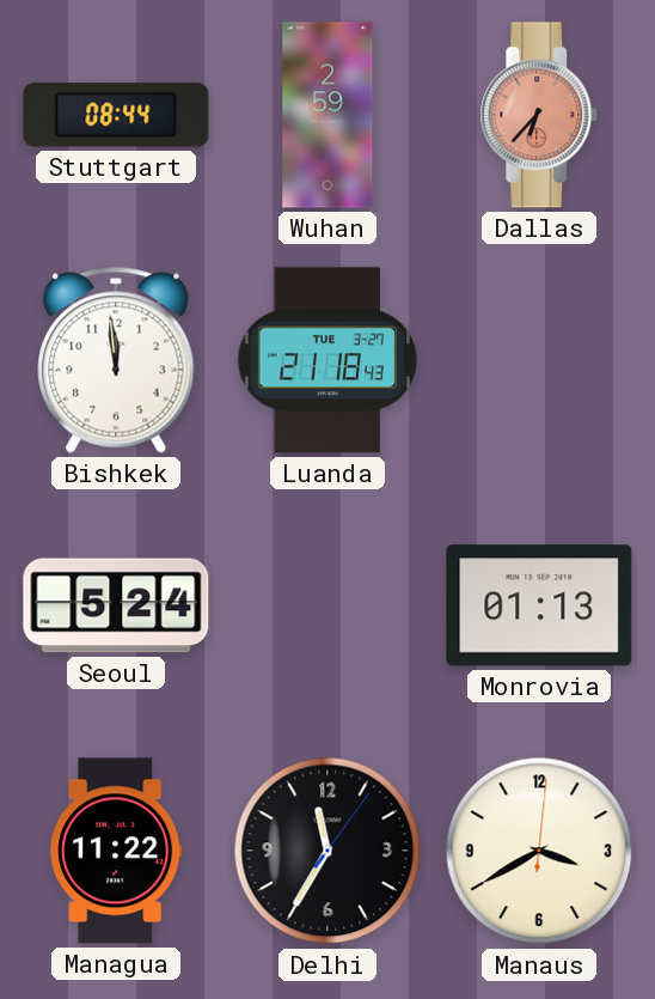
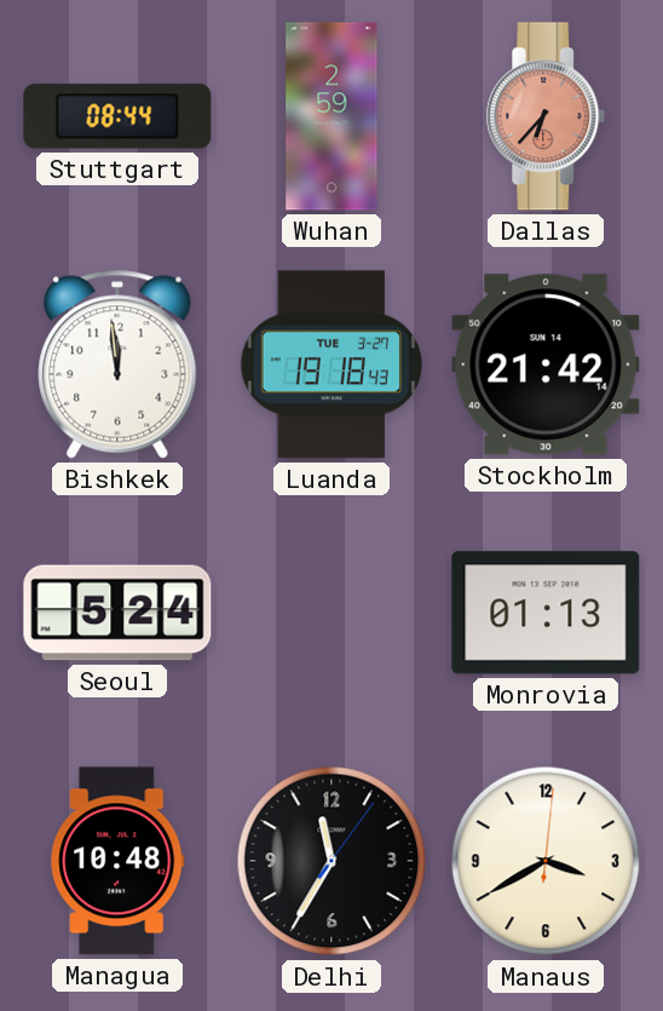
Luanda: 21:18 -> 19:18
Stockholm: none -> 21:42
Managua: 11:22 -> 10:48
